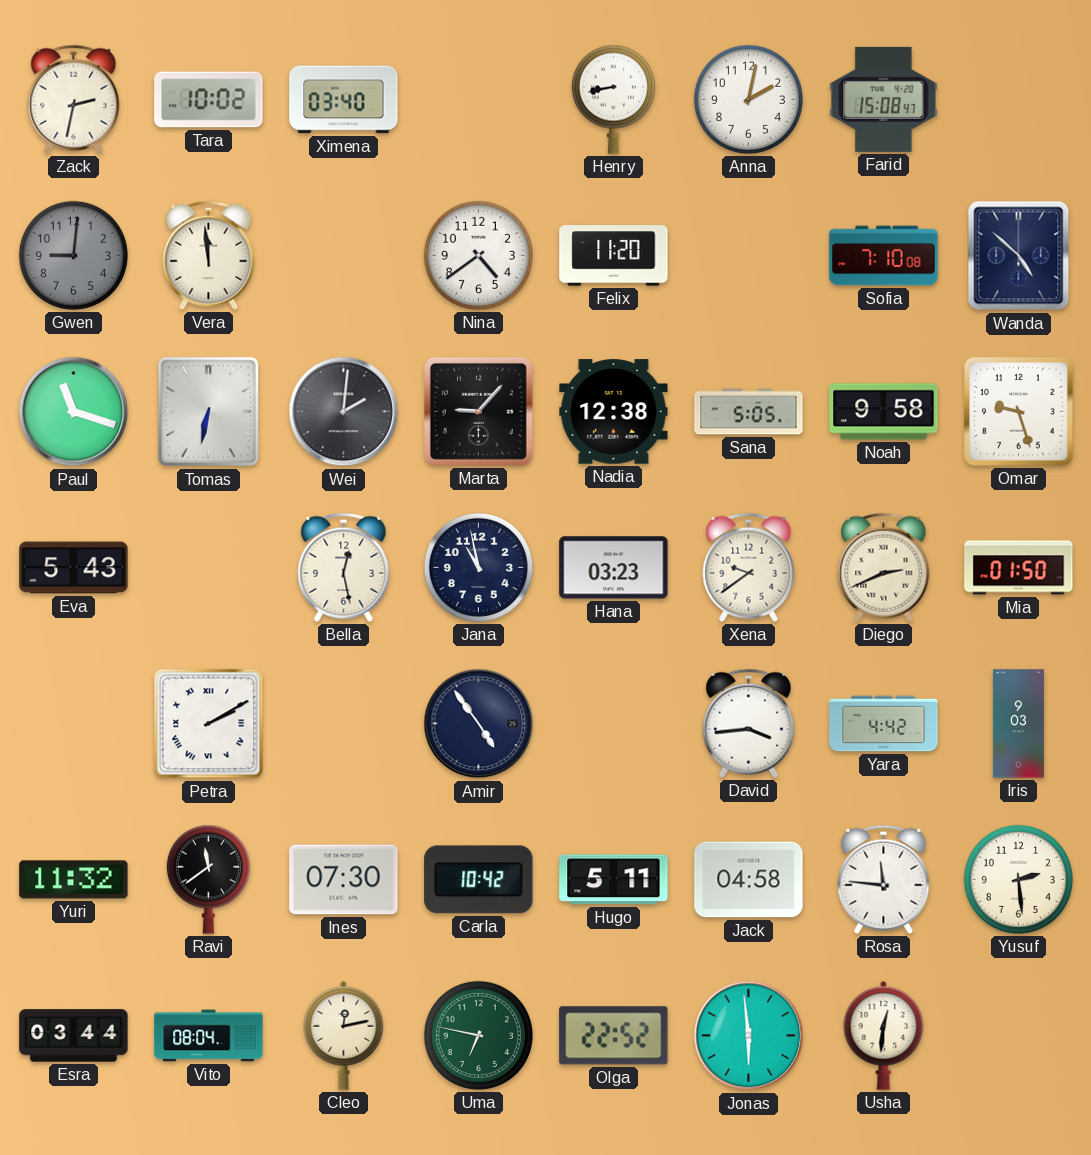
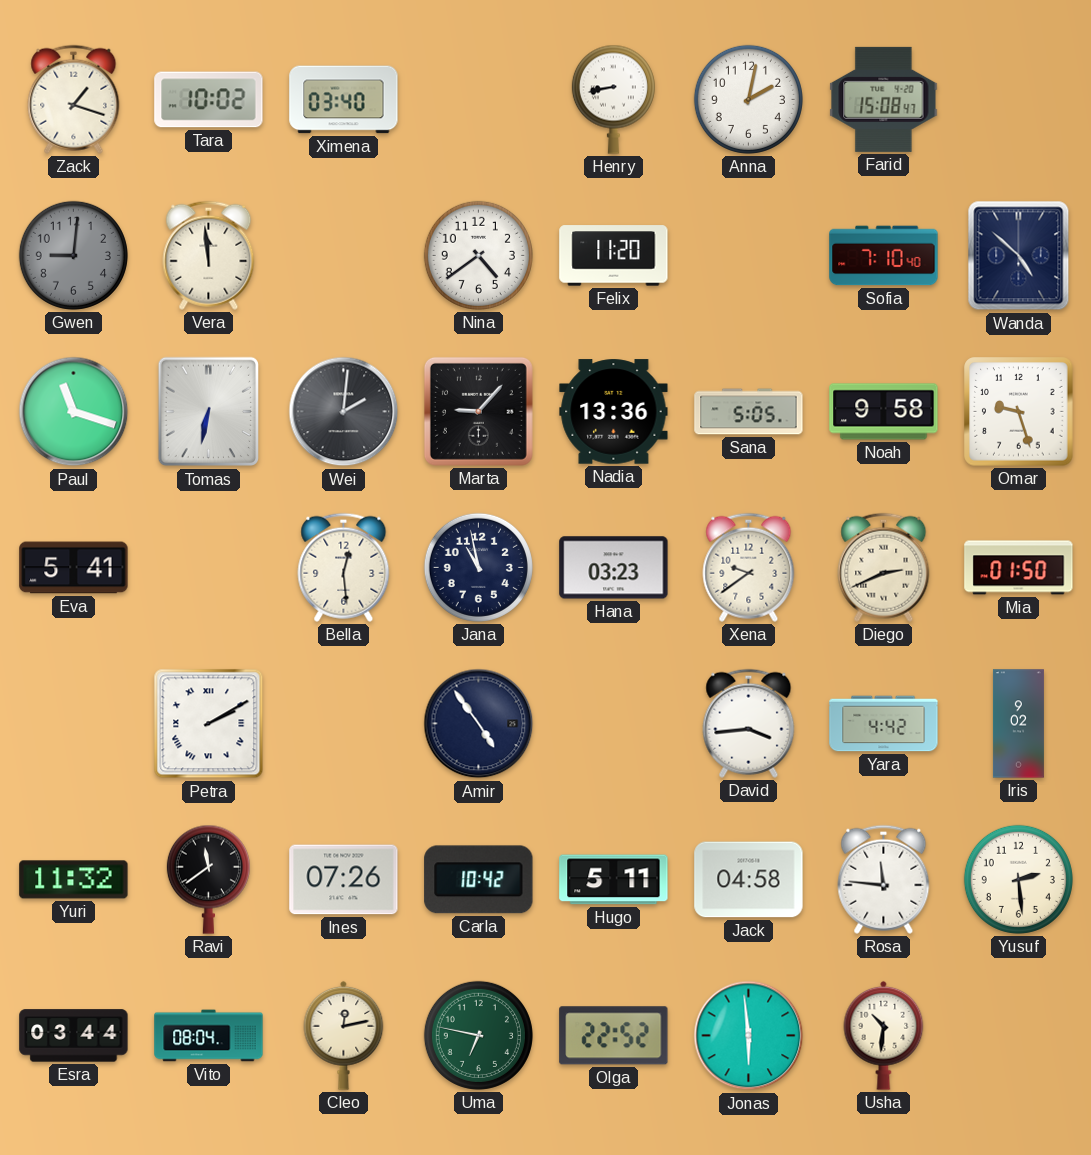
Zack: 2:32 -> 1:18
Sofia: 7:10:08 -> 7:10:40
Nadia: 12:38 -> 13:36
Eva: 5:43 -> 5:41
Bella: 12:28 -> 12:29
Iris: 9:03 -> 9:02
Ines: 07:30 -> 07:26
Usha: 12:31 -> 10:31
